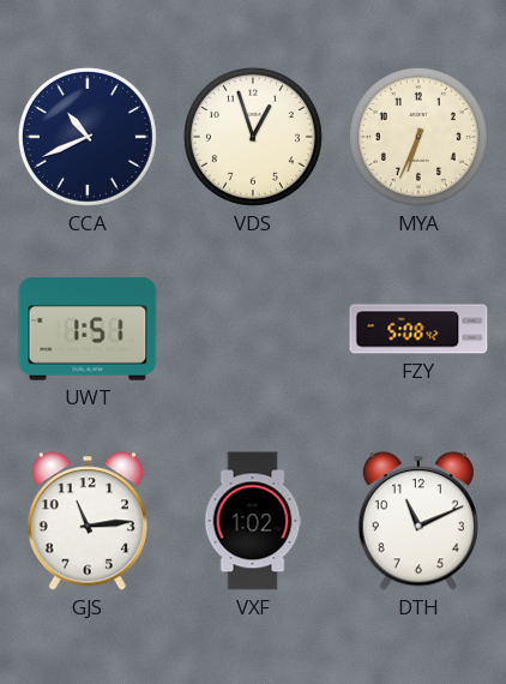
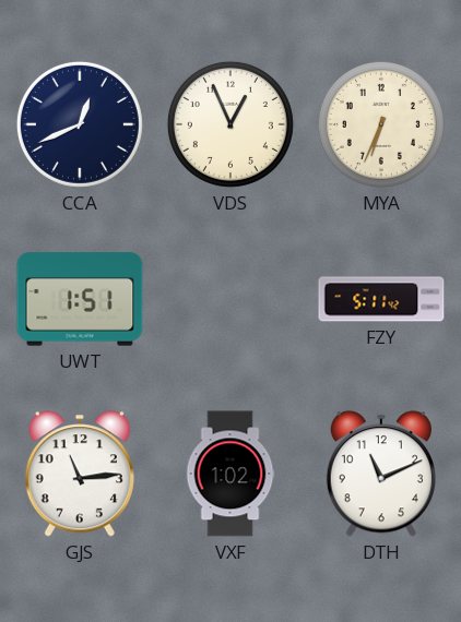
CCA: 10:41 -> 12:41
VDS: 12:57 -> 12:56
FZY: 5:08 -> 5:11
